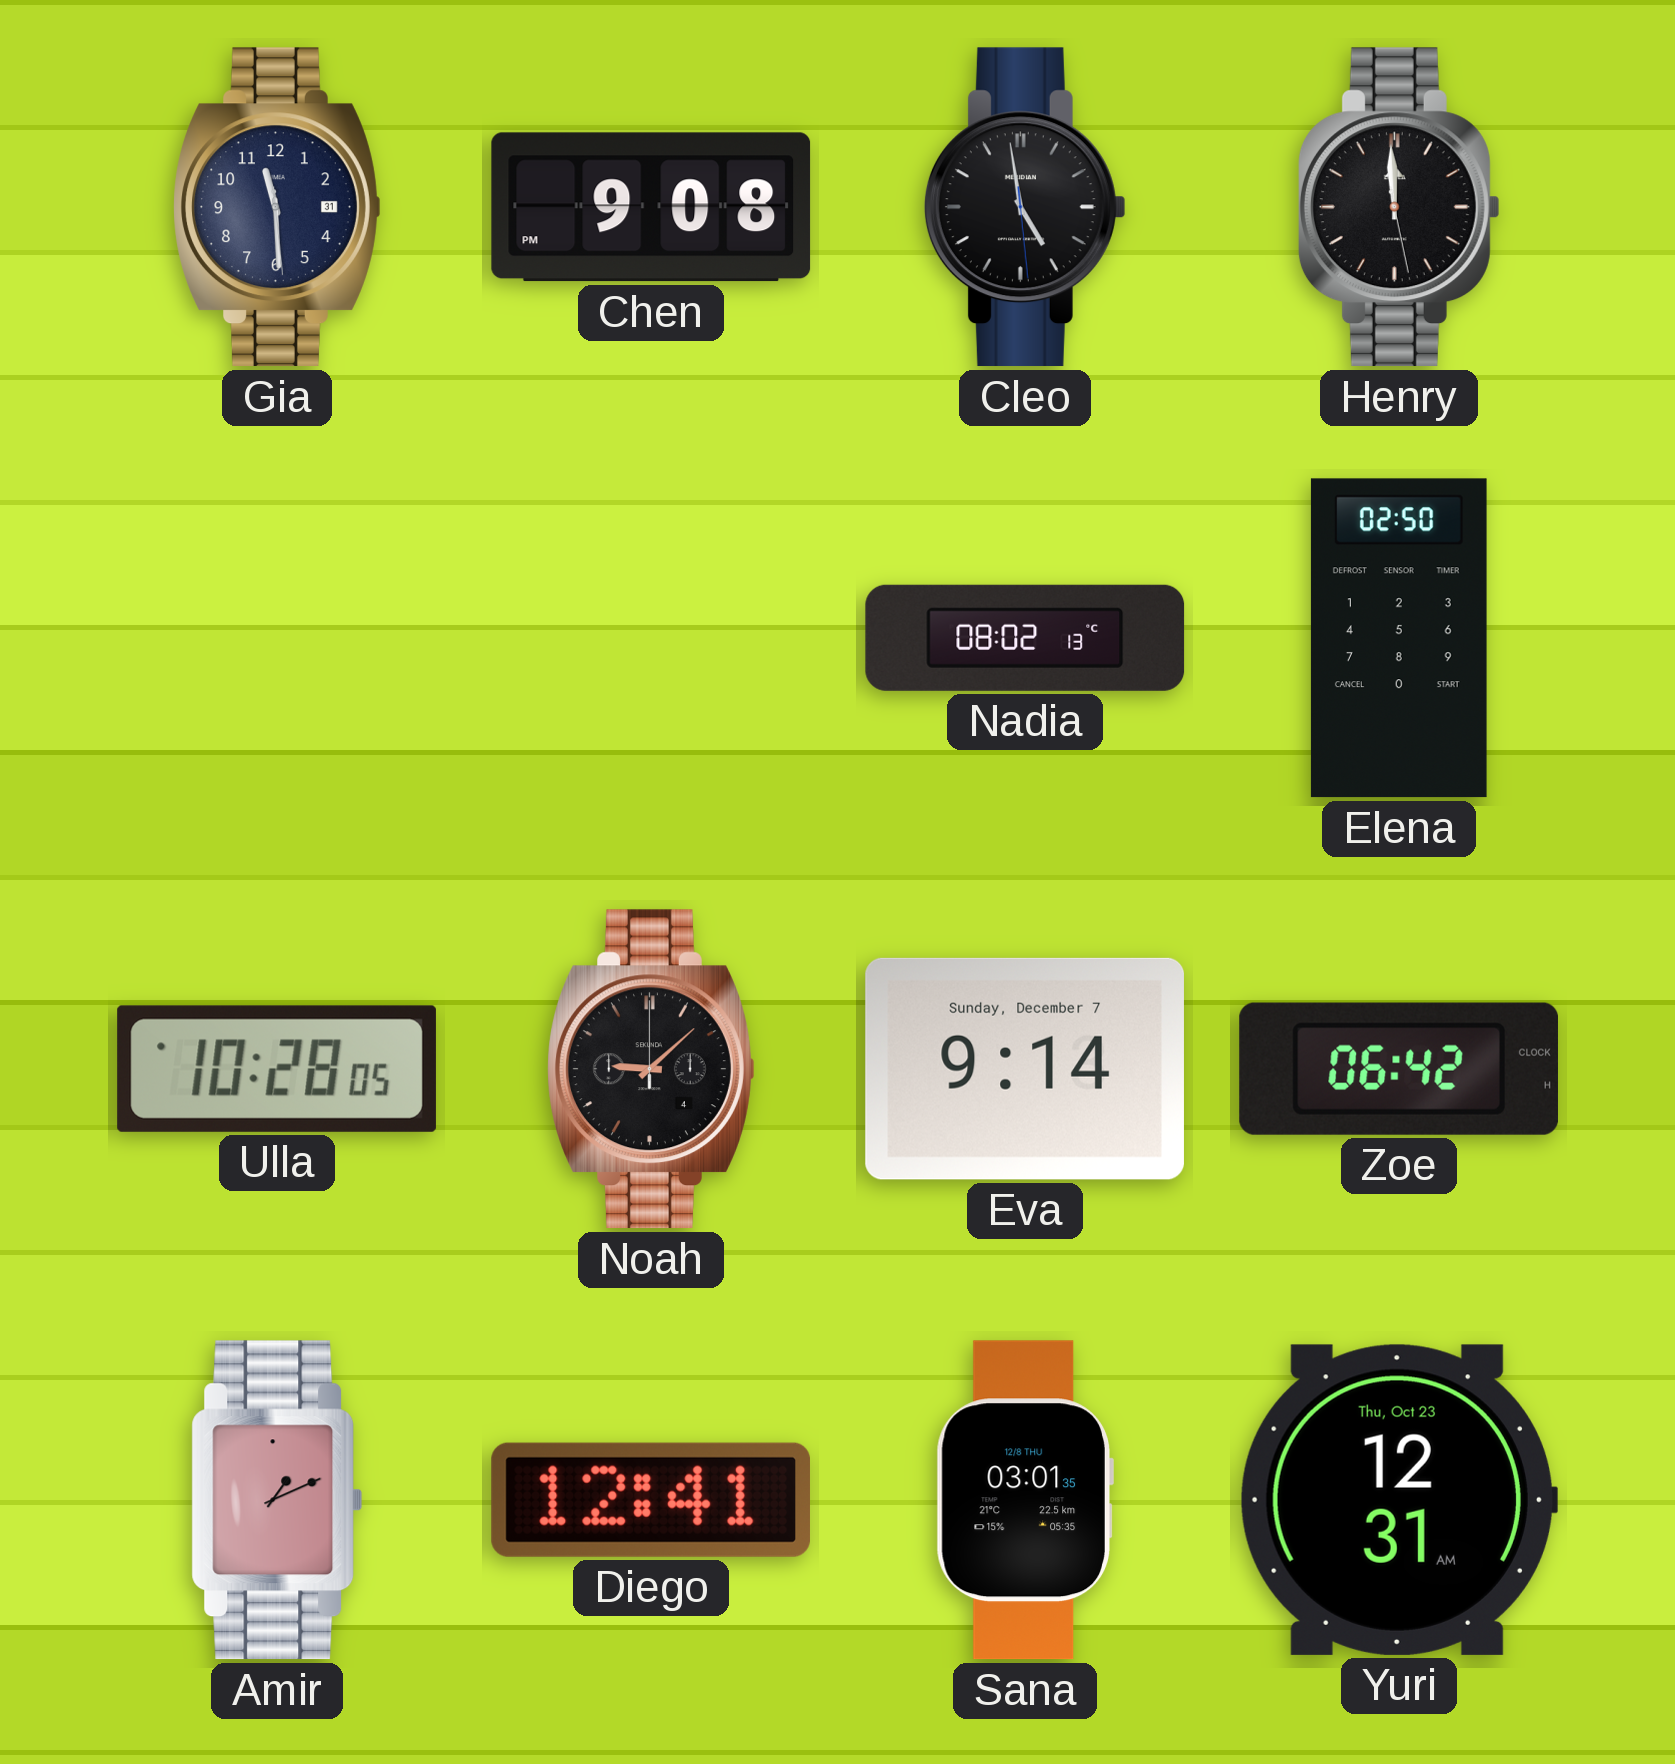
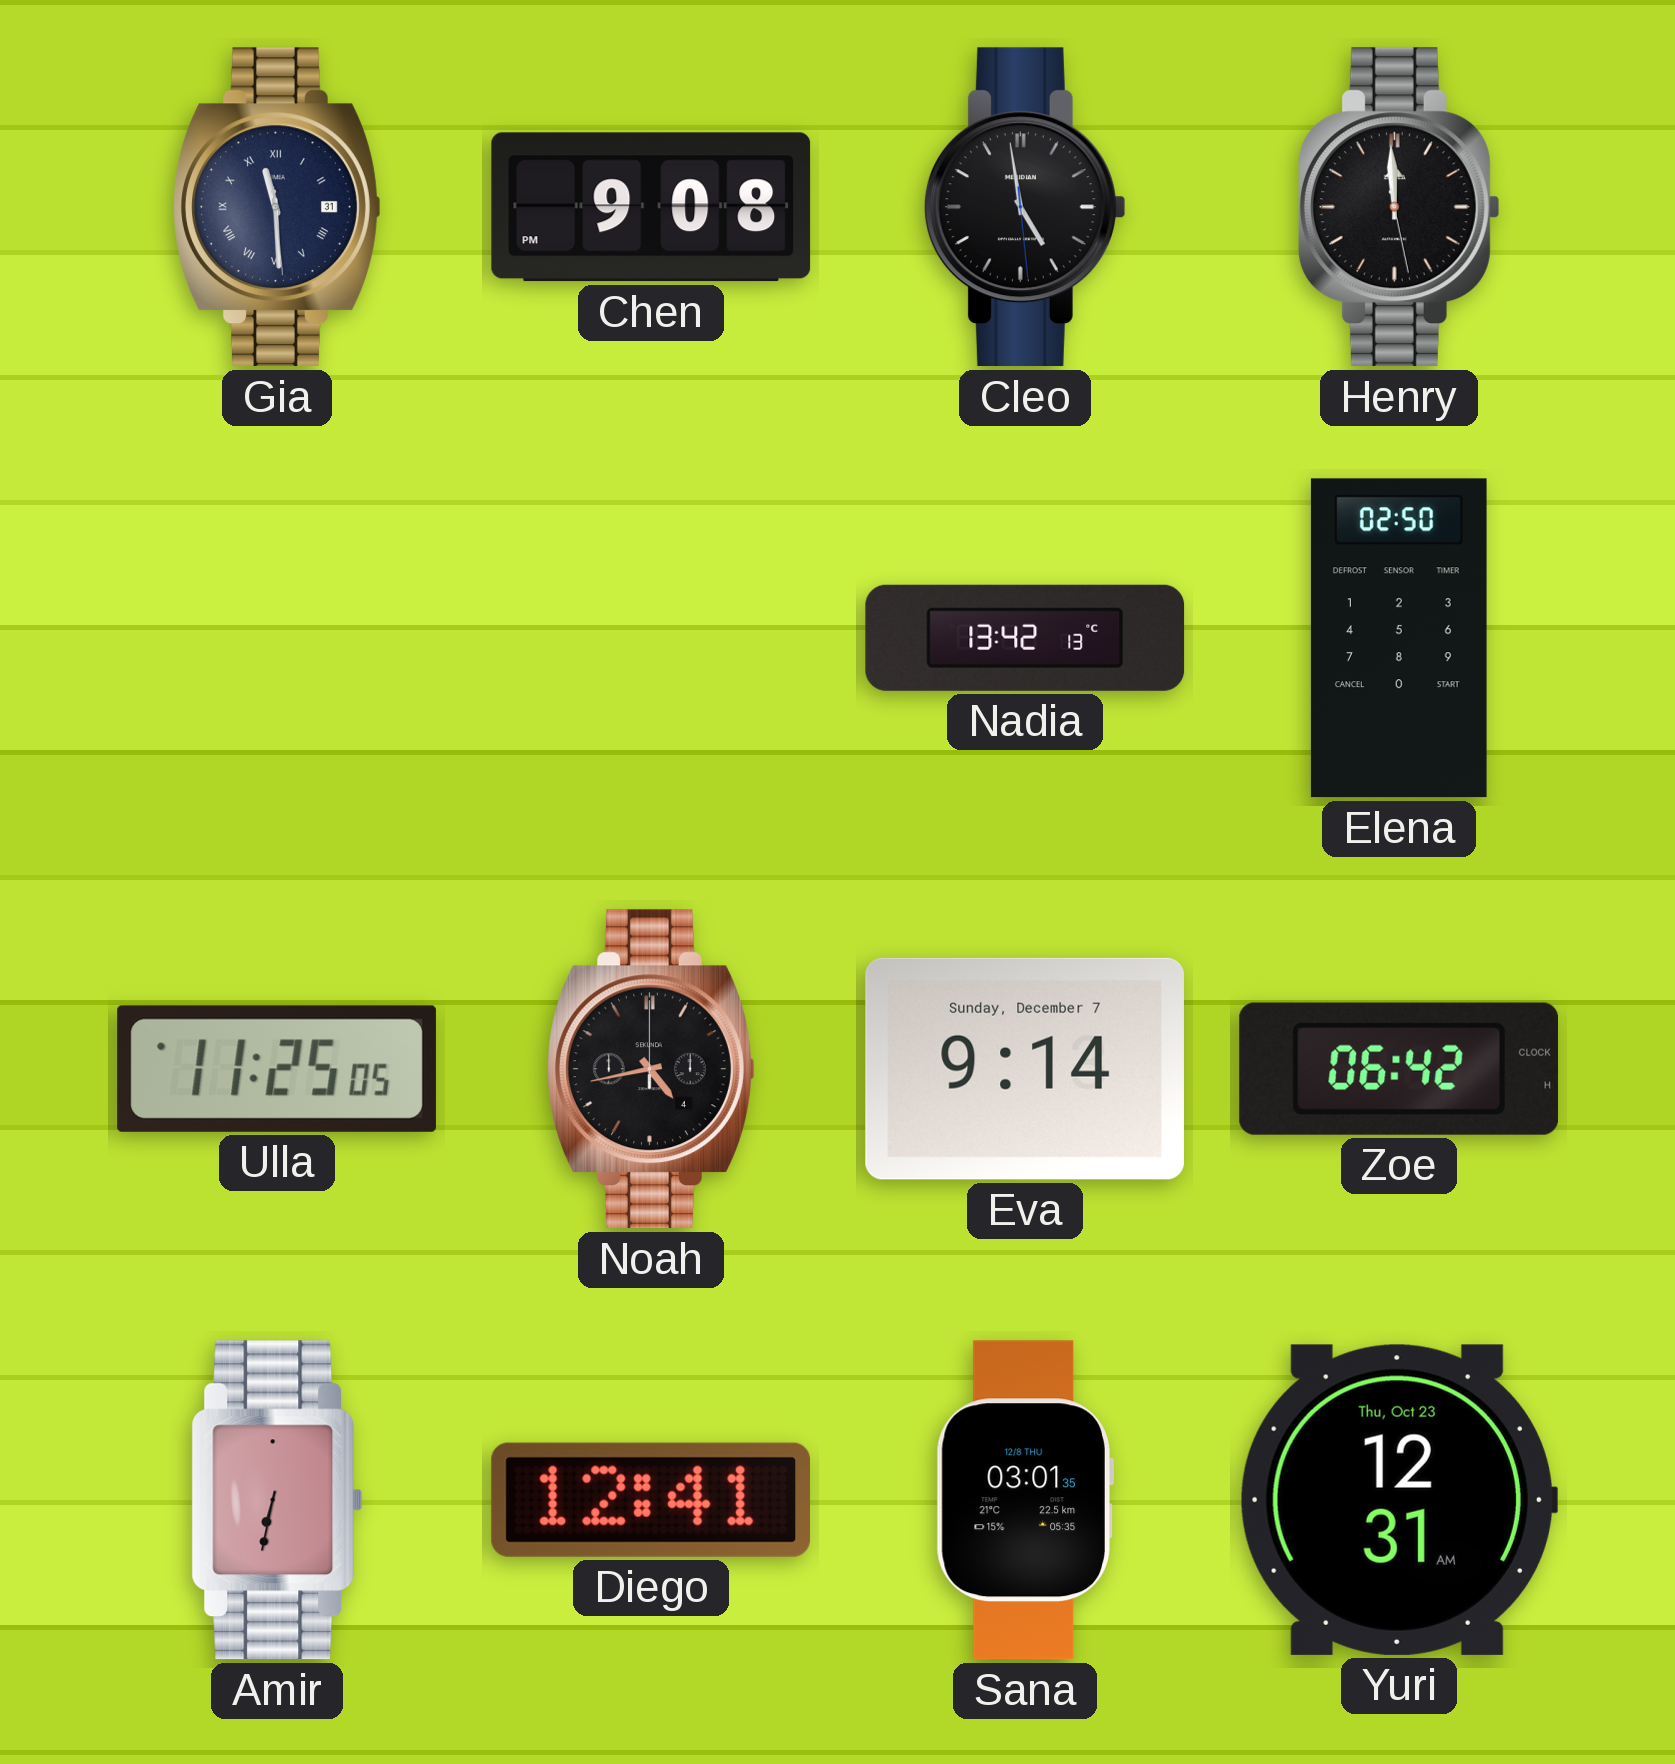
Gia numerals: Arabic -> Roman
Nadia: 08:02 -> 13:42
Ulla: 10:28 -> 11:25
Noah: 9:08 -> 4:43
Amir: 1:11 -> 6:32
